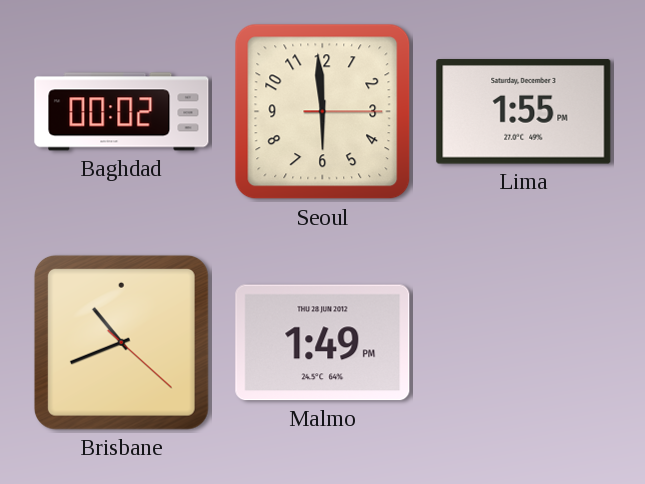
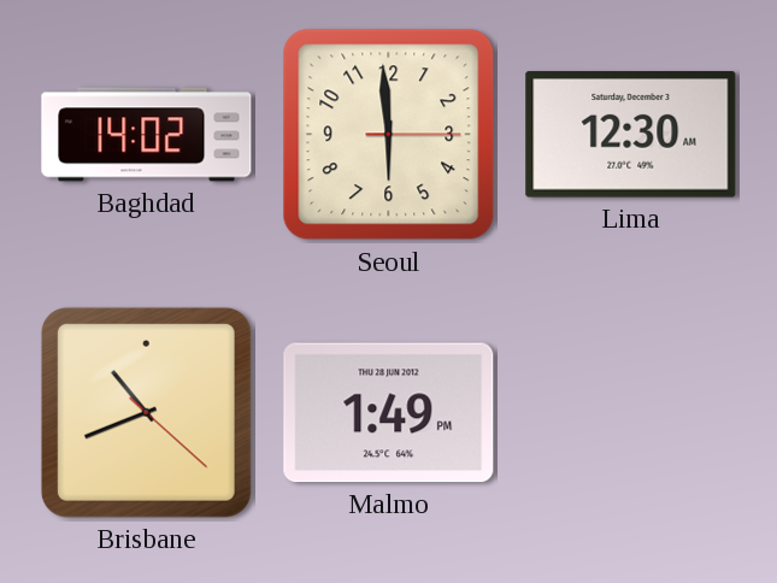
Baghdad: 00:02 -> 14:02
Lima: 1:55 -> 12:30
